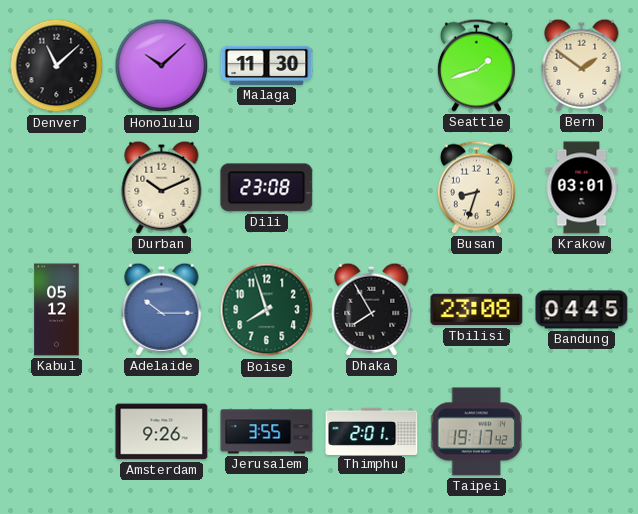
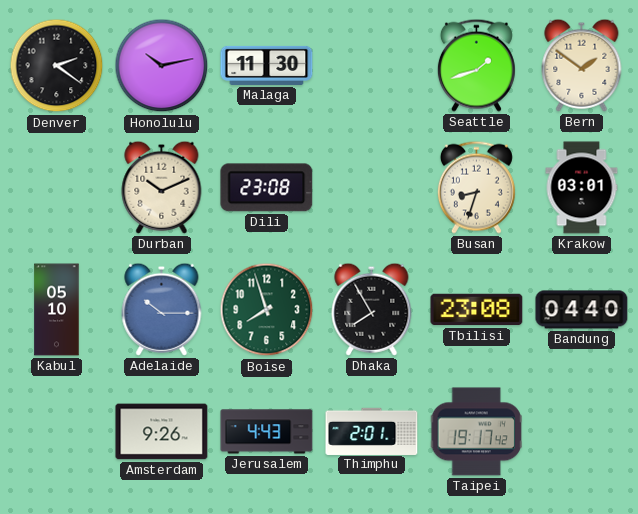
Denver: 11:08 -> 2:21
Honolulu: 10:08 -> 10:13
Kabul: 05:12 -> 05:10
Bandung: 04:45 -> 04:40
Jerusalem: 3:55 -> 4:43
